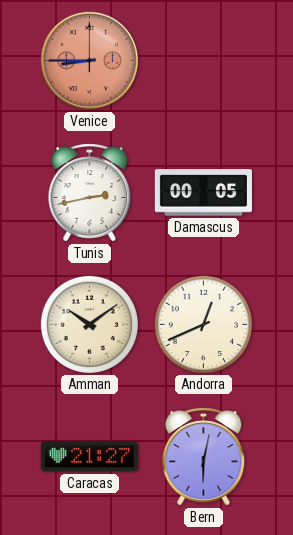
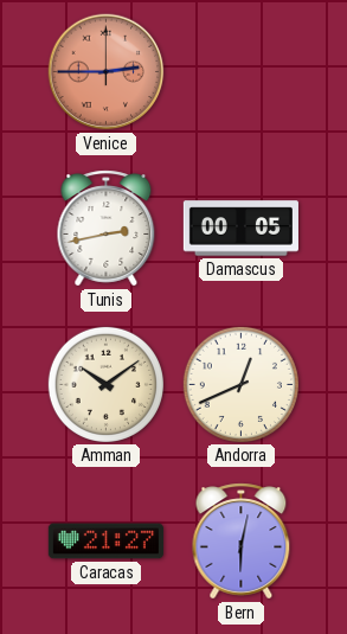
Venice: 8:45 -> 2:45
